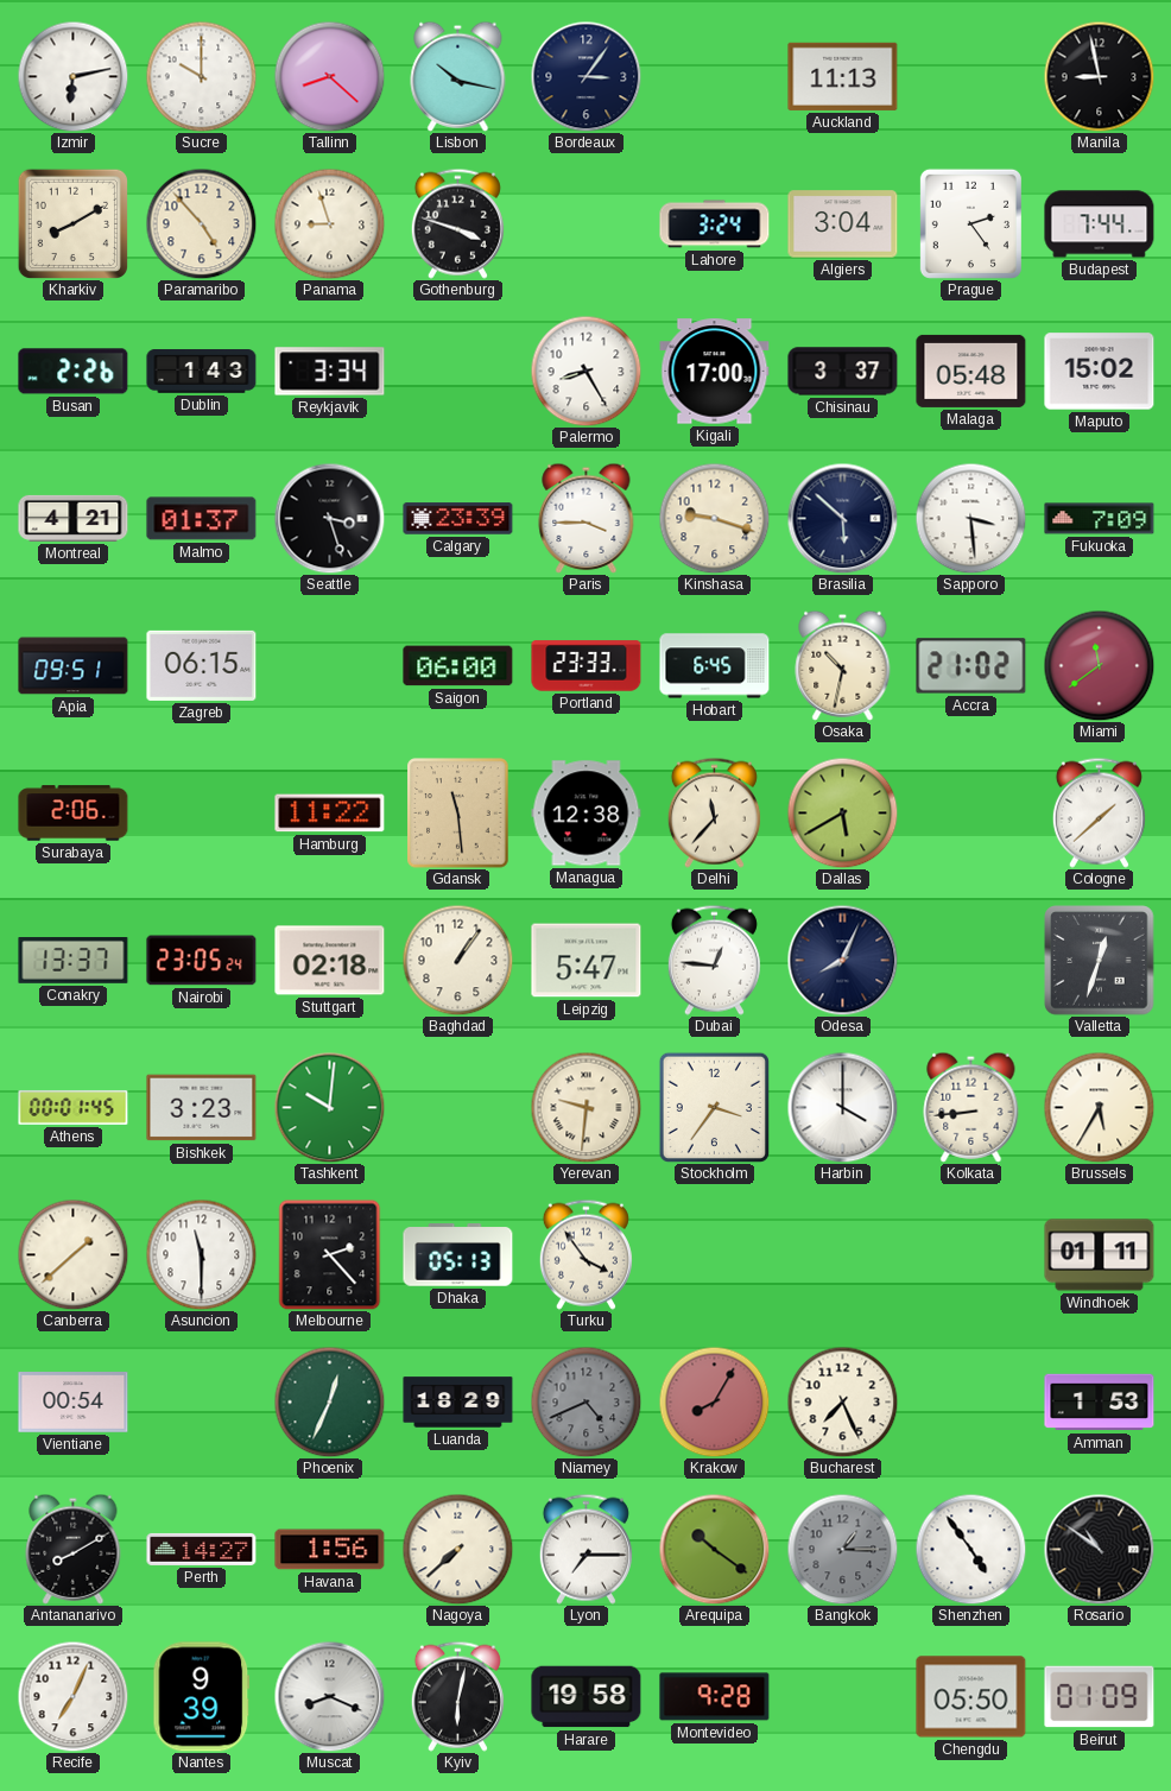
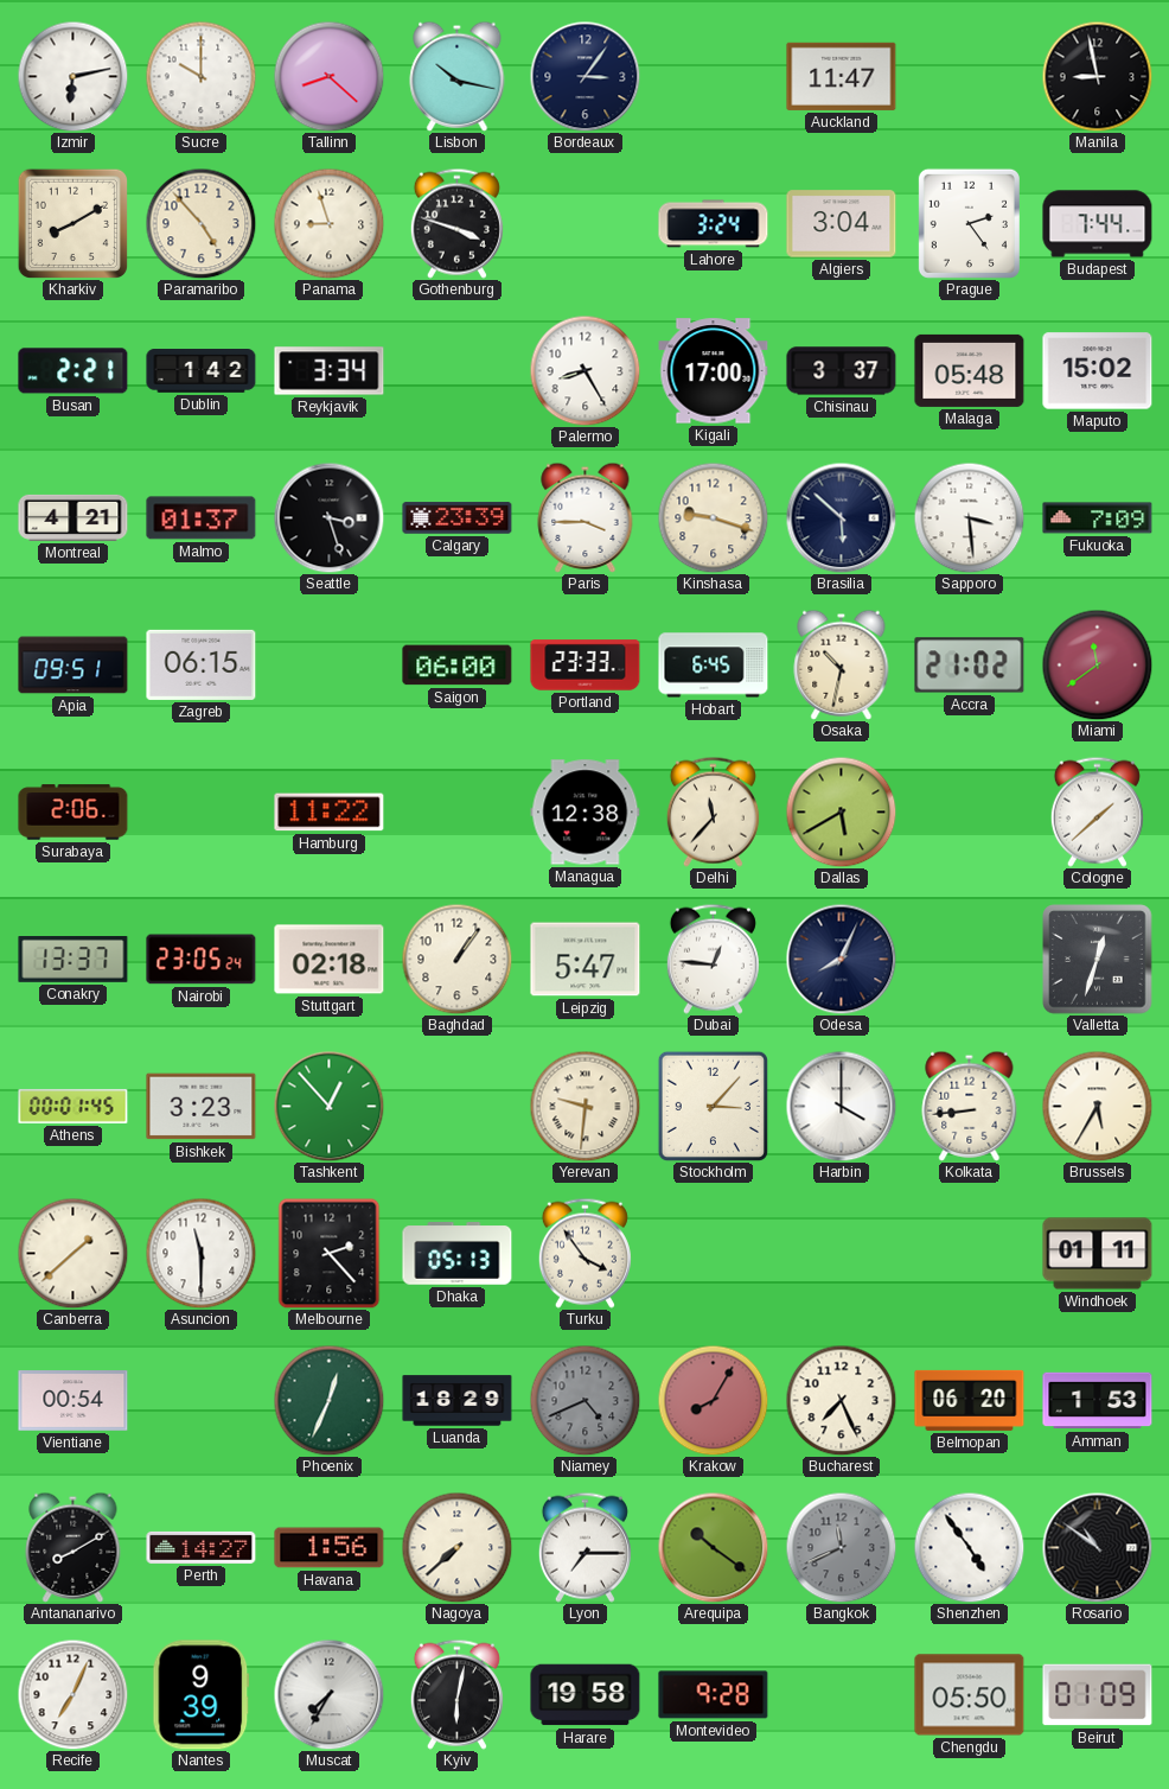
Auckland: 11:13 -> 11:47
Busan: 2:26 -> 2:21
Dublin: 1:43 -> 1:42
Gdansk: 11:29 -> none
Tashkent: 10:01 -> 12:53
Stockholm: 3:36 -> 3:07
Belmopan: none -> 06:20
Bangkok: 1:15 -> 11:41
Muscat: 8:19 -> 7:35
